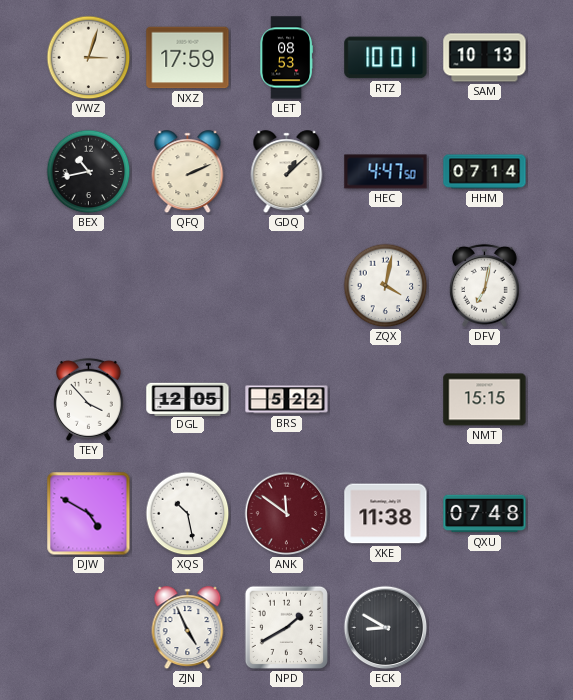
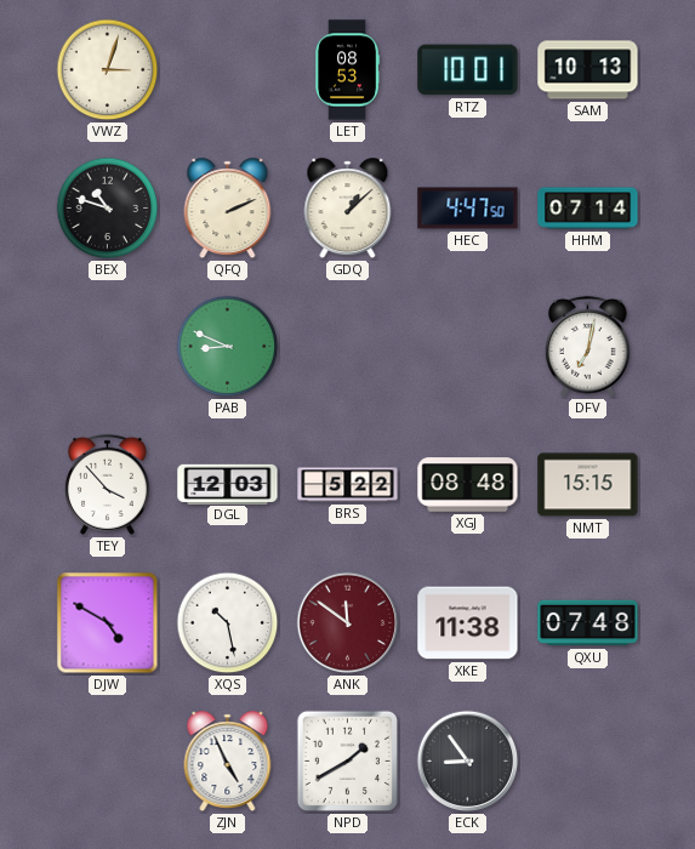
NXZ: 17:59 -> none
BEX: 10:43 -> 10:48
PAB: none -> 8:49
ZQX: 4:02 -> none
DGL: 12:05 -> 12:03
XGJ: none -> 08:48
ECK: 8:50 -> 8:54
